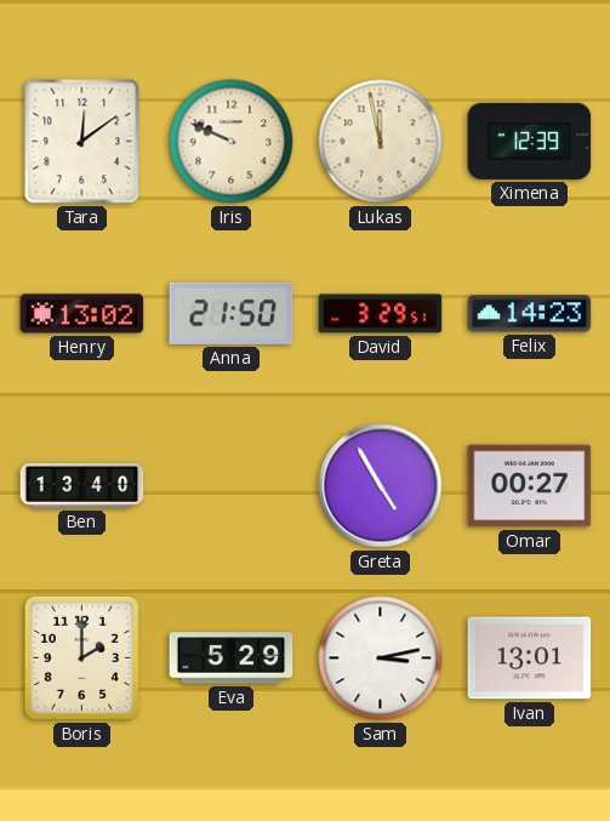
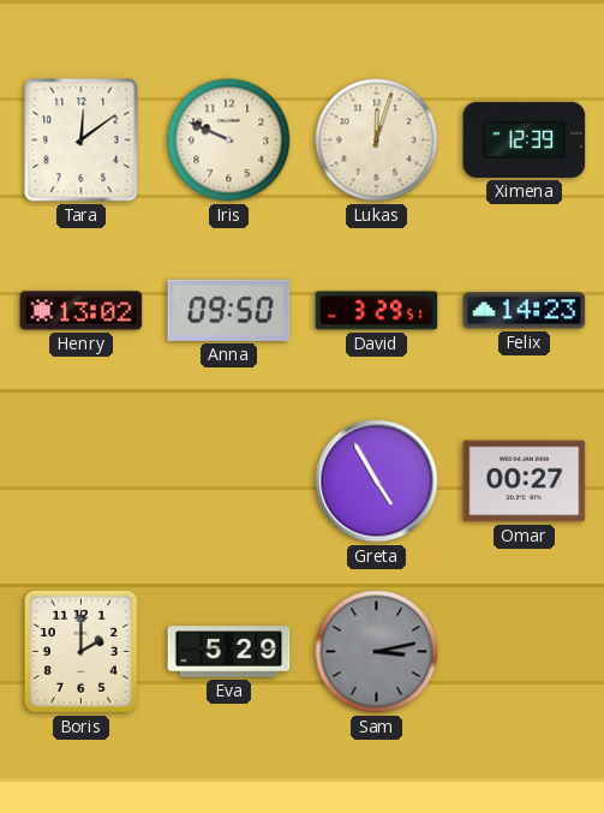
Lukas: 11:58 -> 12:03
Anna: 21:50 -> 09:50
Ben: 13:40 -> none
Sam dial: white -> grey
Ivan: 13:01 -> none
